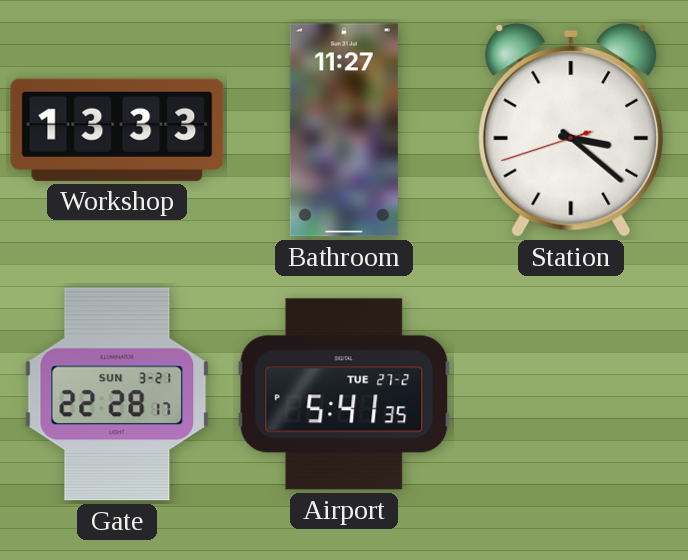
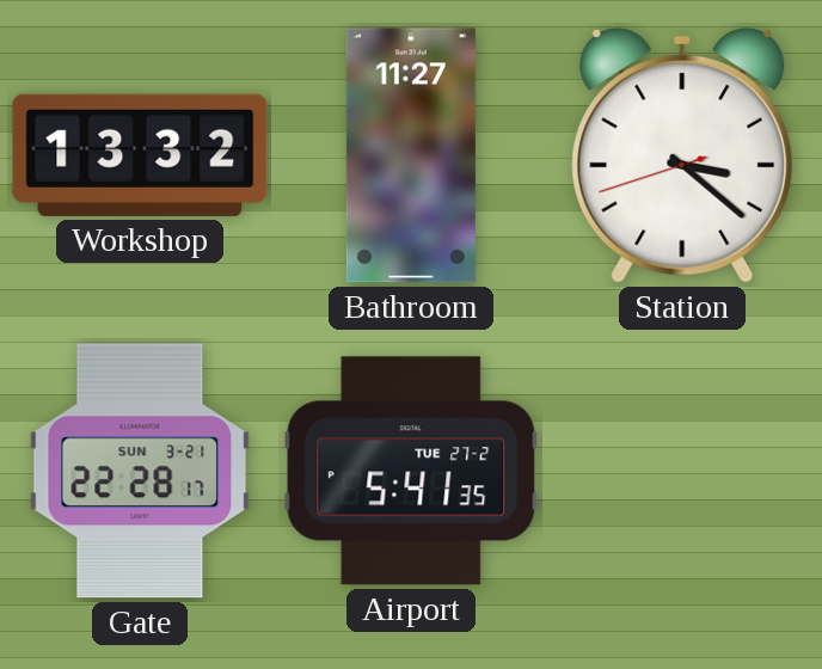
Workshop: 13:33 -> 13:32
